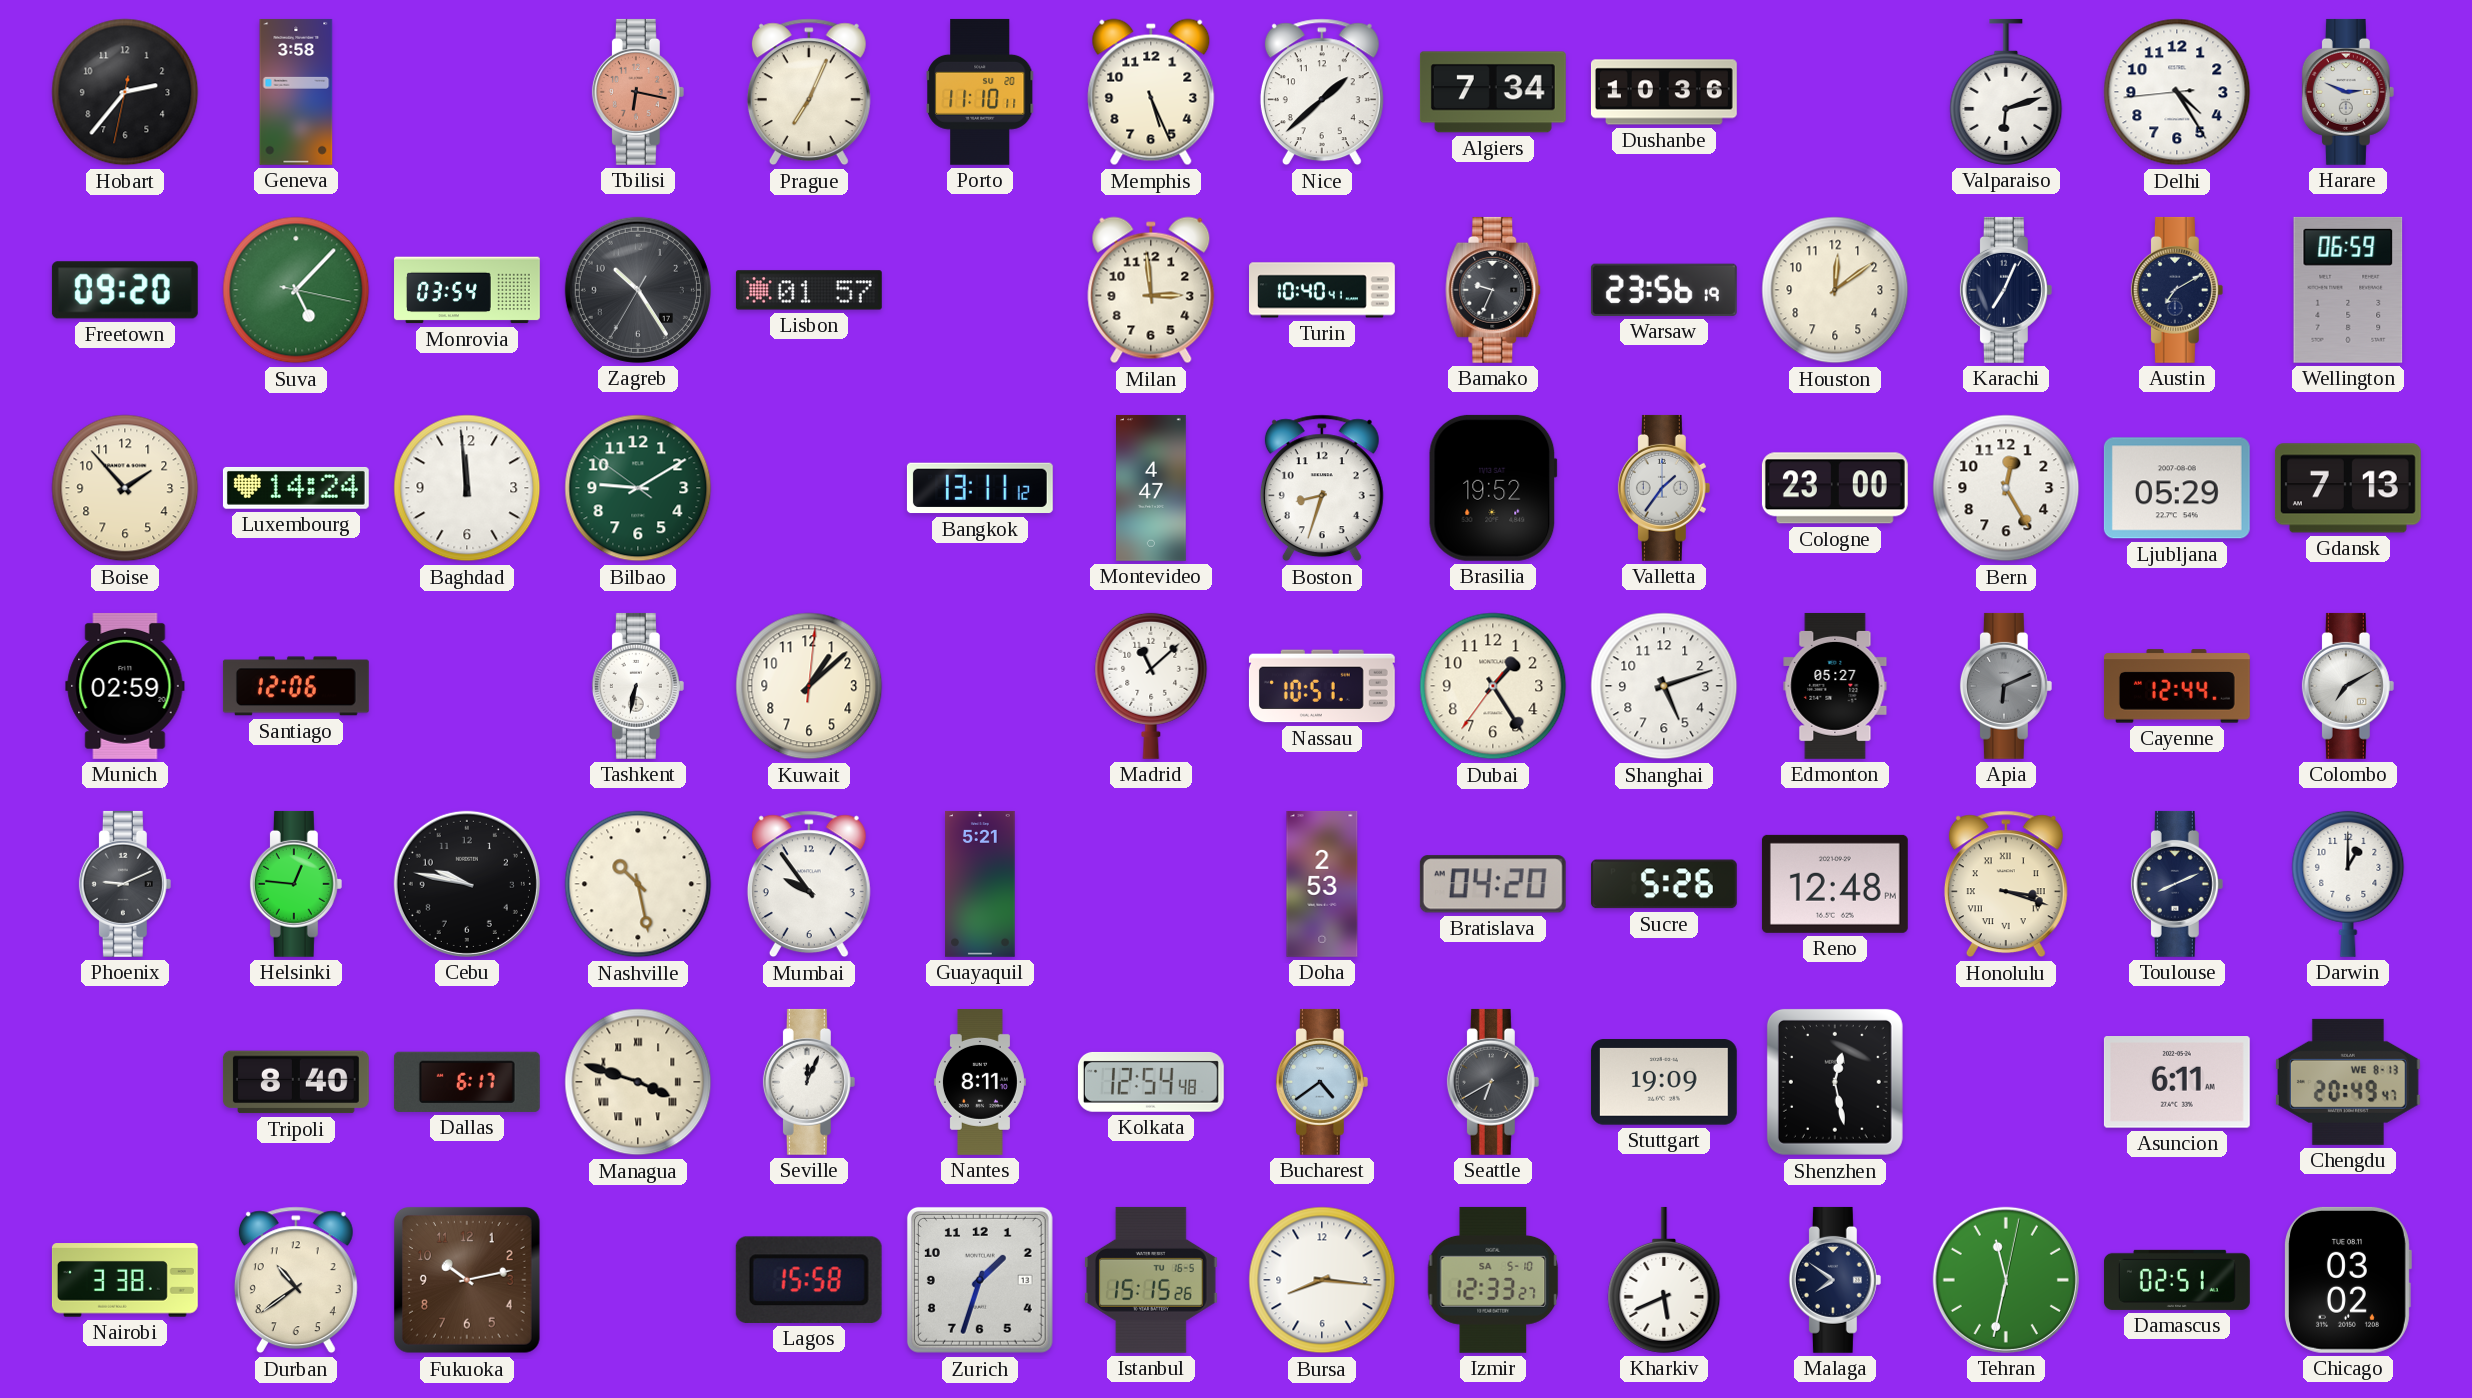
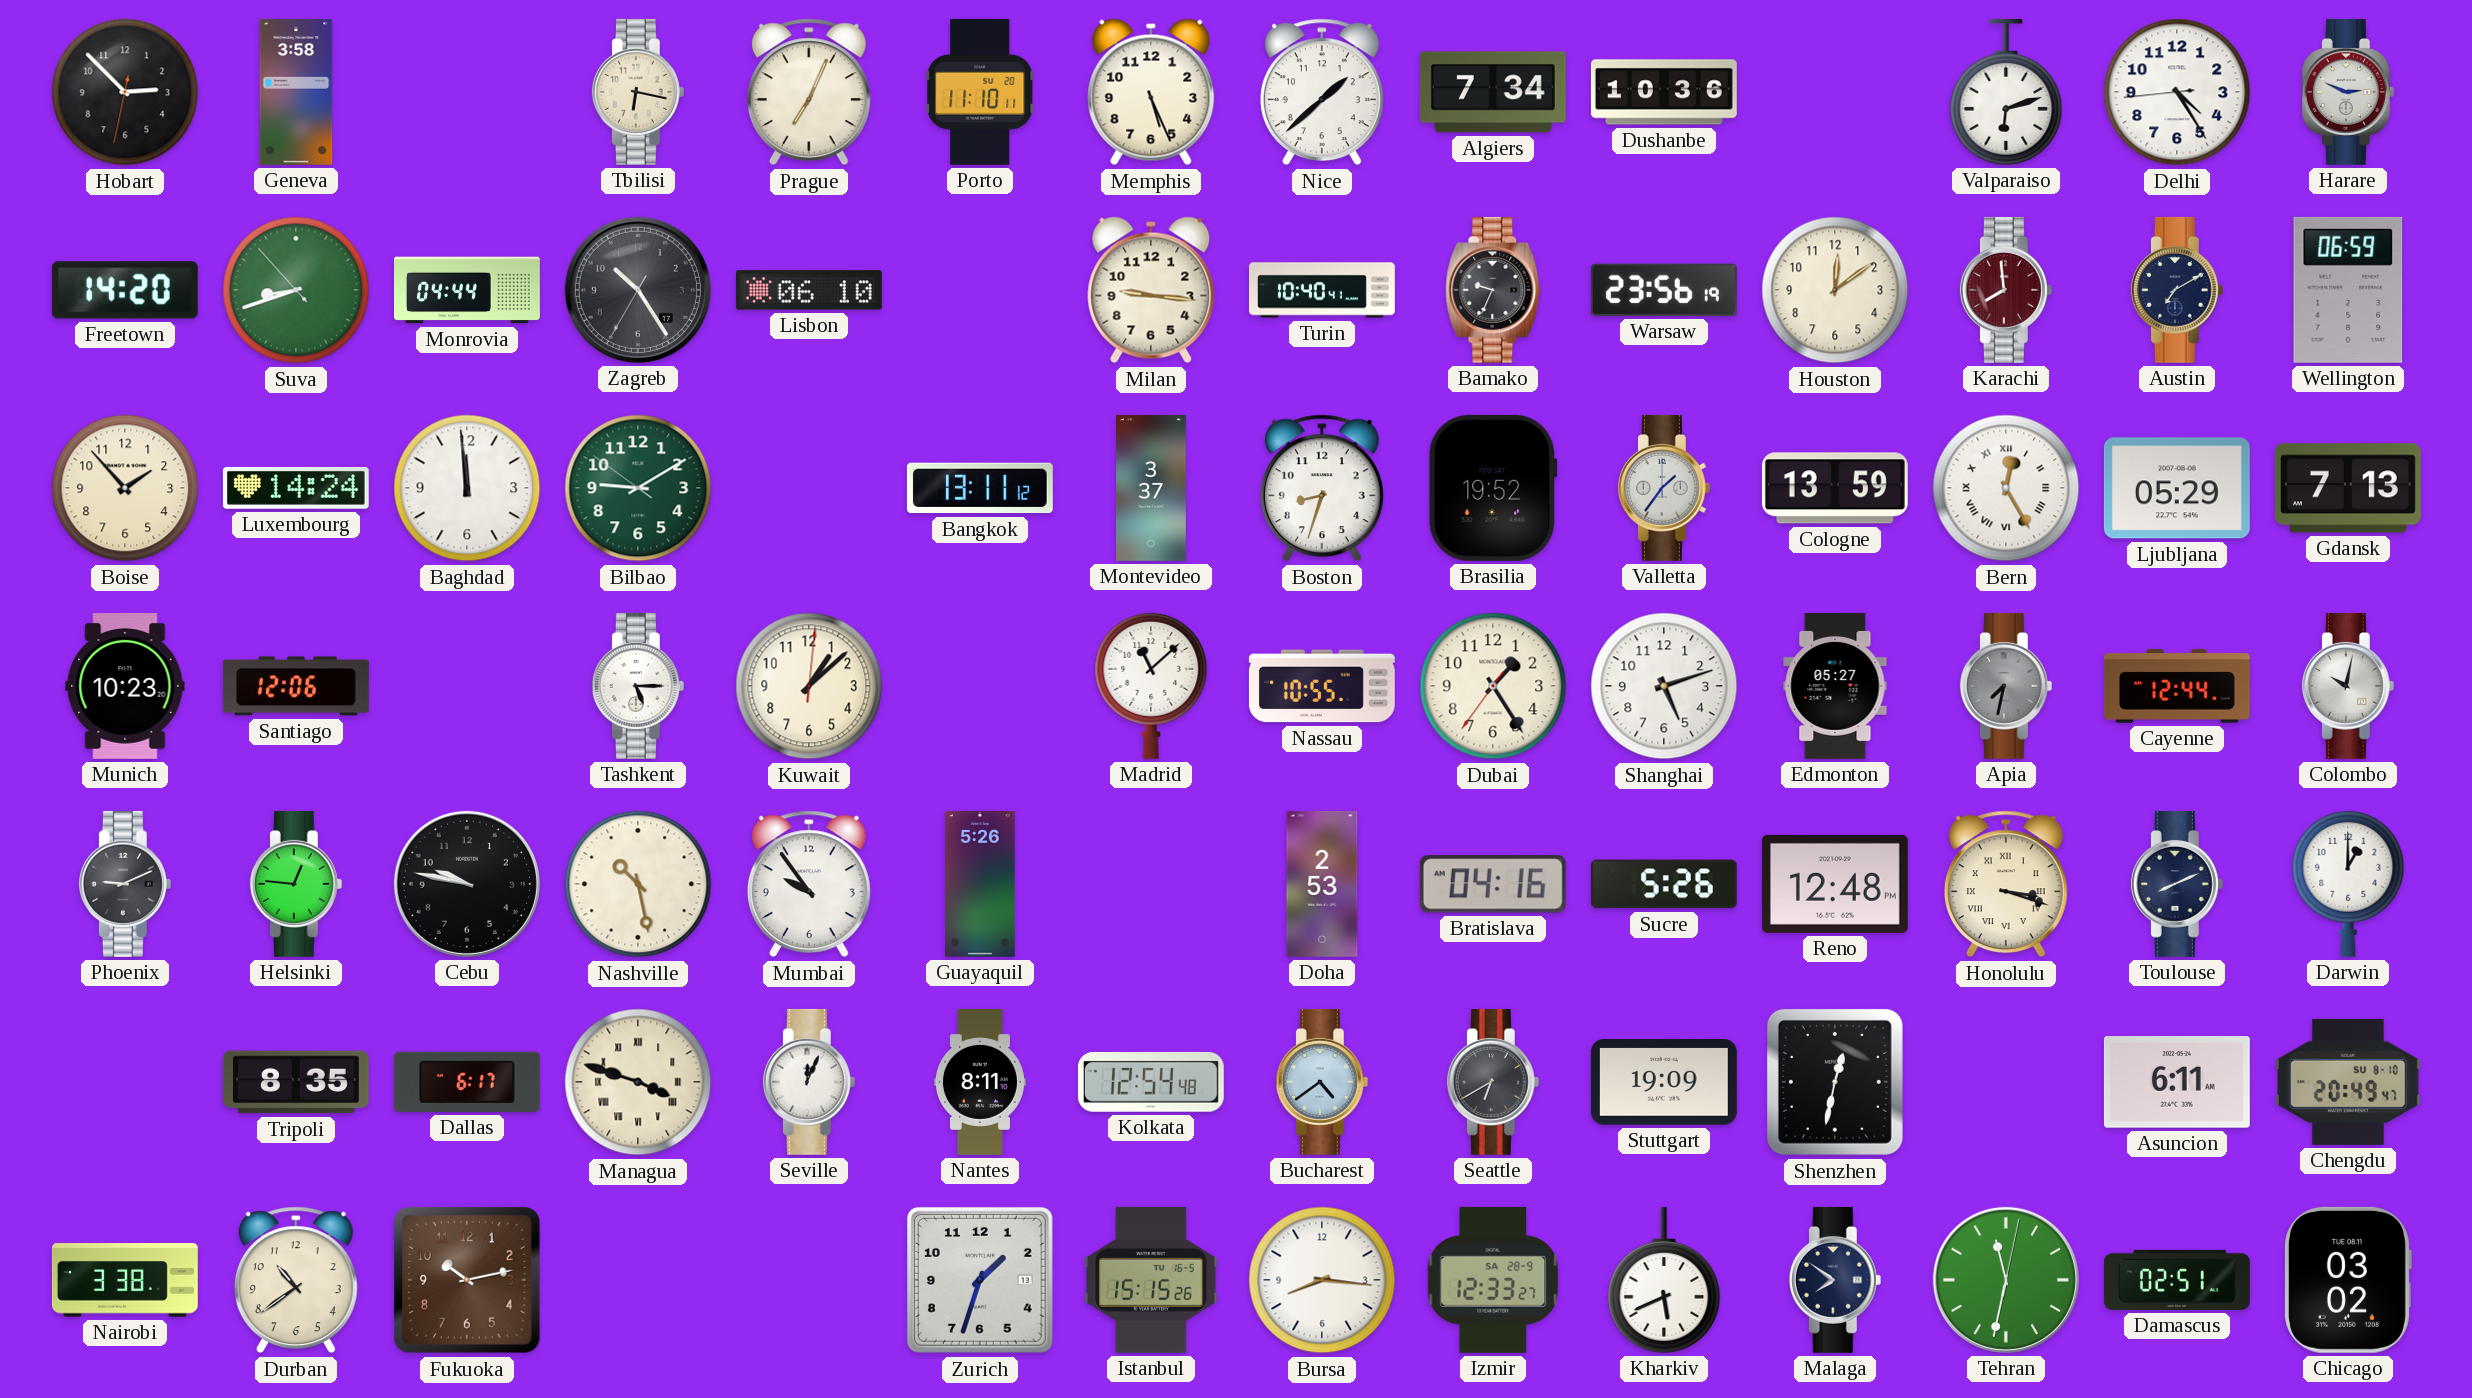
Hobart: 2:36 -> 2:52
Tbilisi dial: salmon -> cream
Freetown: 09:20 -> 14:20
Suva: 5:07 -> 8:41
Monrovia: 03:54 -> 04:44
Lisbon: 01:57 -> 06:10
Milan: 2:59 -> 9:16
Karachi: 7:04 -> 7:59
Karachi dial: navy -> burgundy
Montevideo: 4:47 -> 3:37
Cologne: 23:00 -> 13:59
Bern numerals: Arabic -> Roman
Munich: 02:59 -> 10:23
Tashkent: 6:32 -> 5:15
Nassau: 10:51 -> 10:55
Apia: 6:11 -> 7:32
Colombo: 7:10 -> 10:02
Guayaquil: 5:21 -> 5:26
Bratislava: 04:20 -> 04:16
Tripoli: 8:40 -> 8:35
Shenzhen: 12:28 -> 12:32
Chengdu date: WE 8-13 -> SU 8-10
Lagos: 15:58 -> none
Izmir date: SA 5-10 -> SA 28-9
